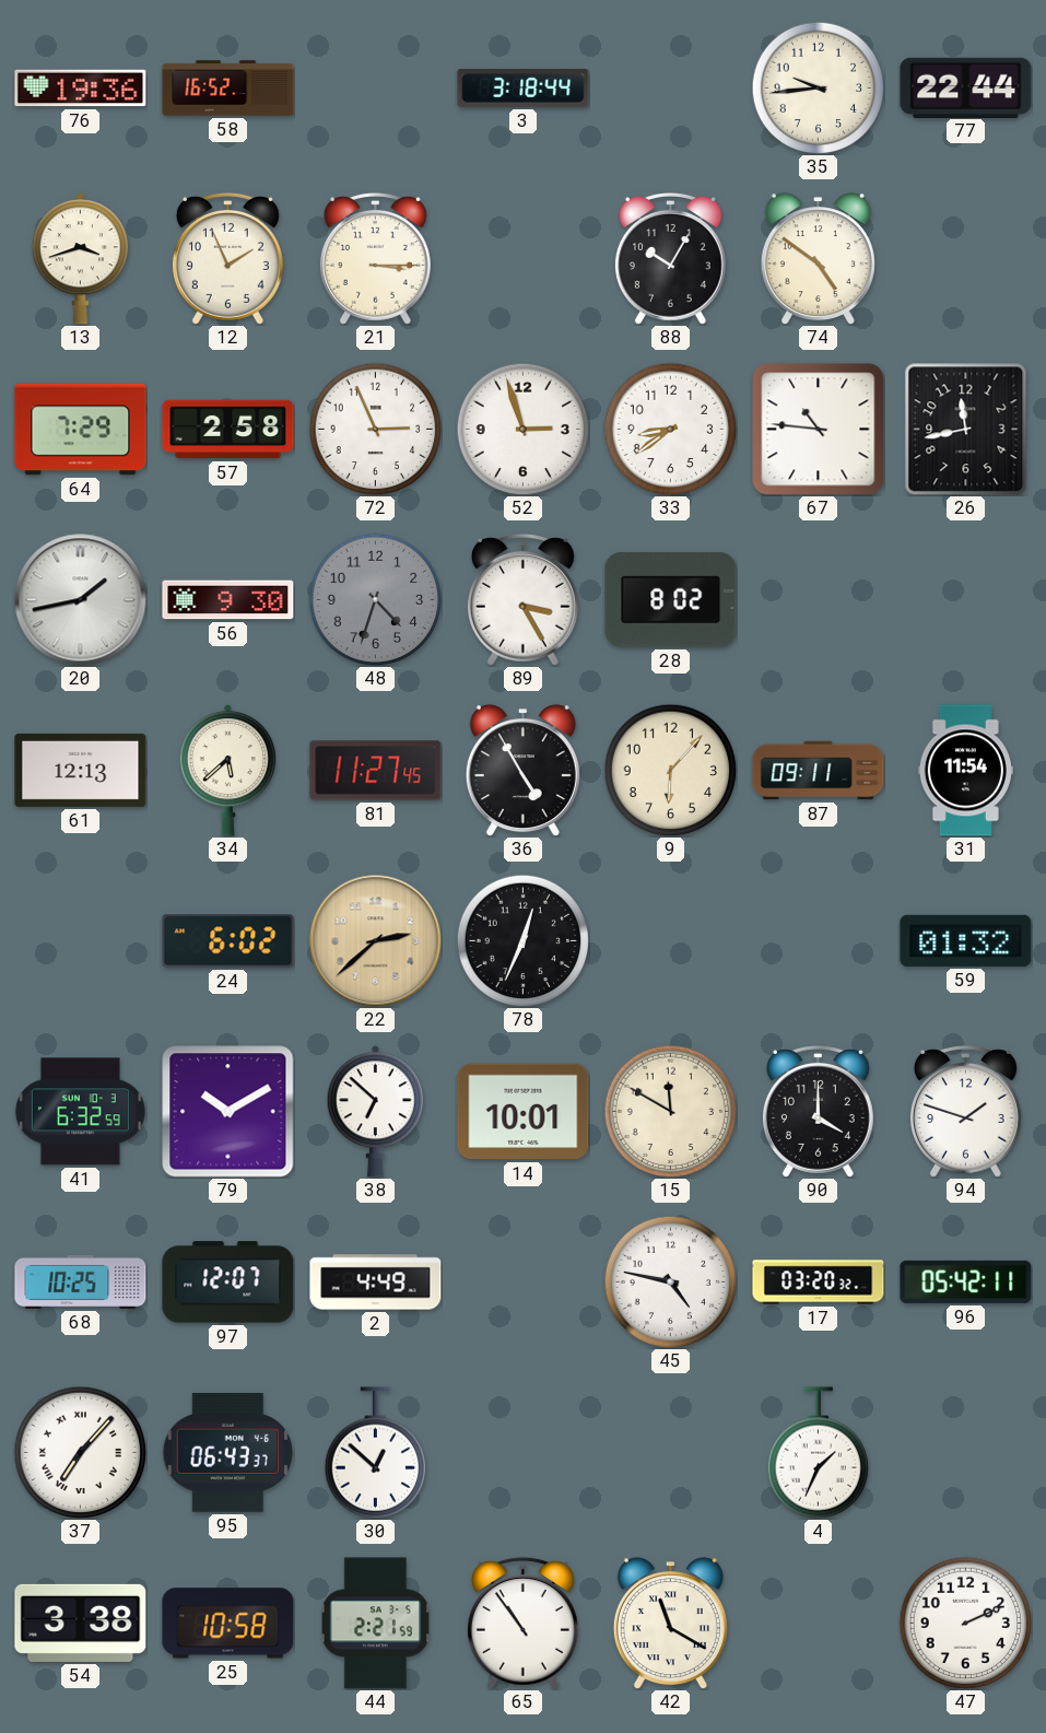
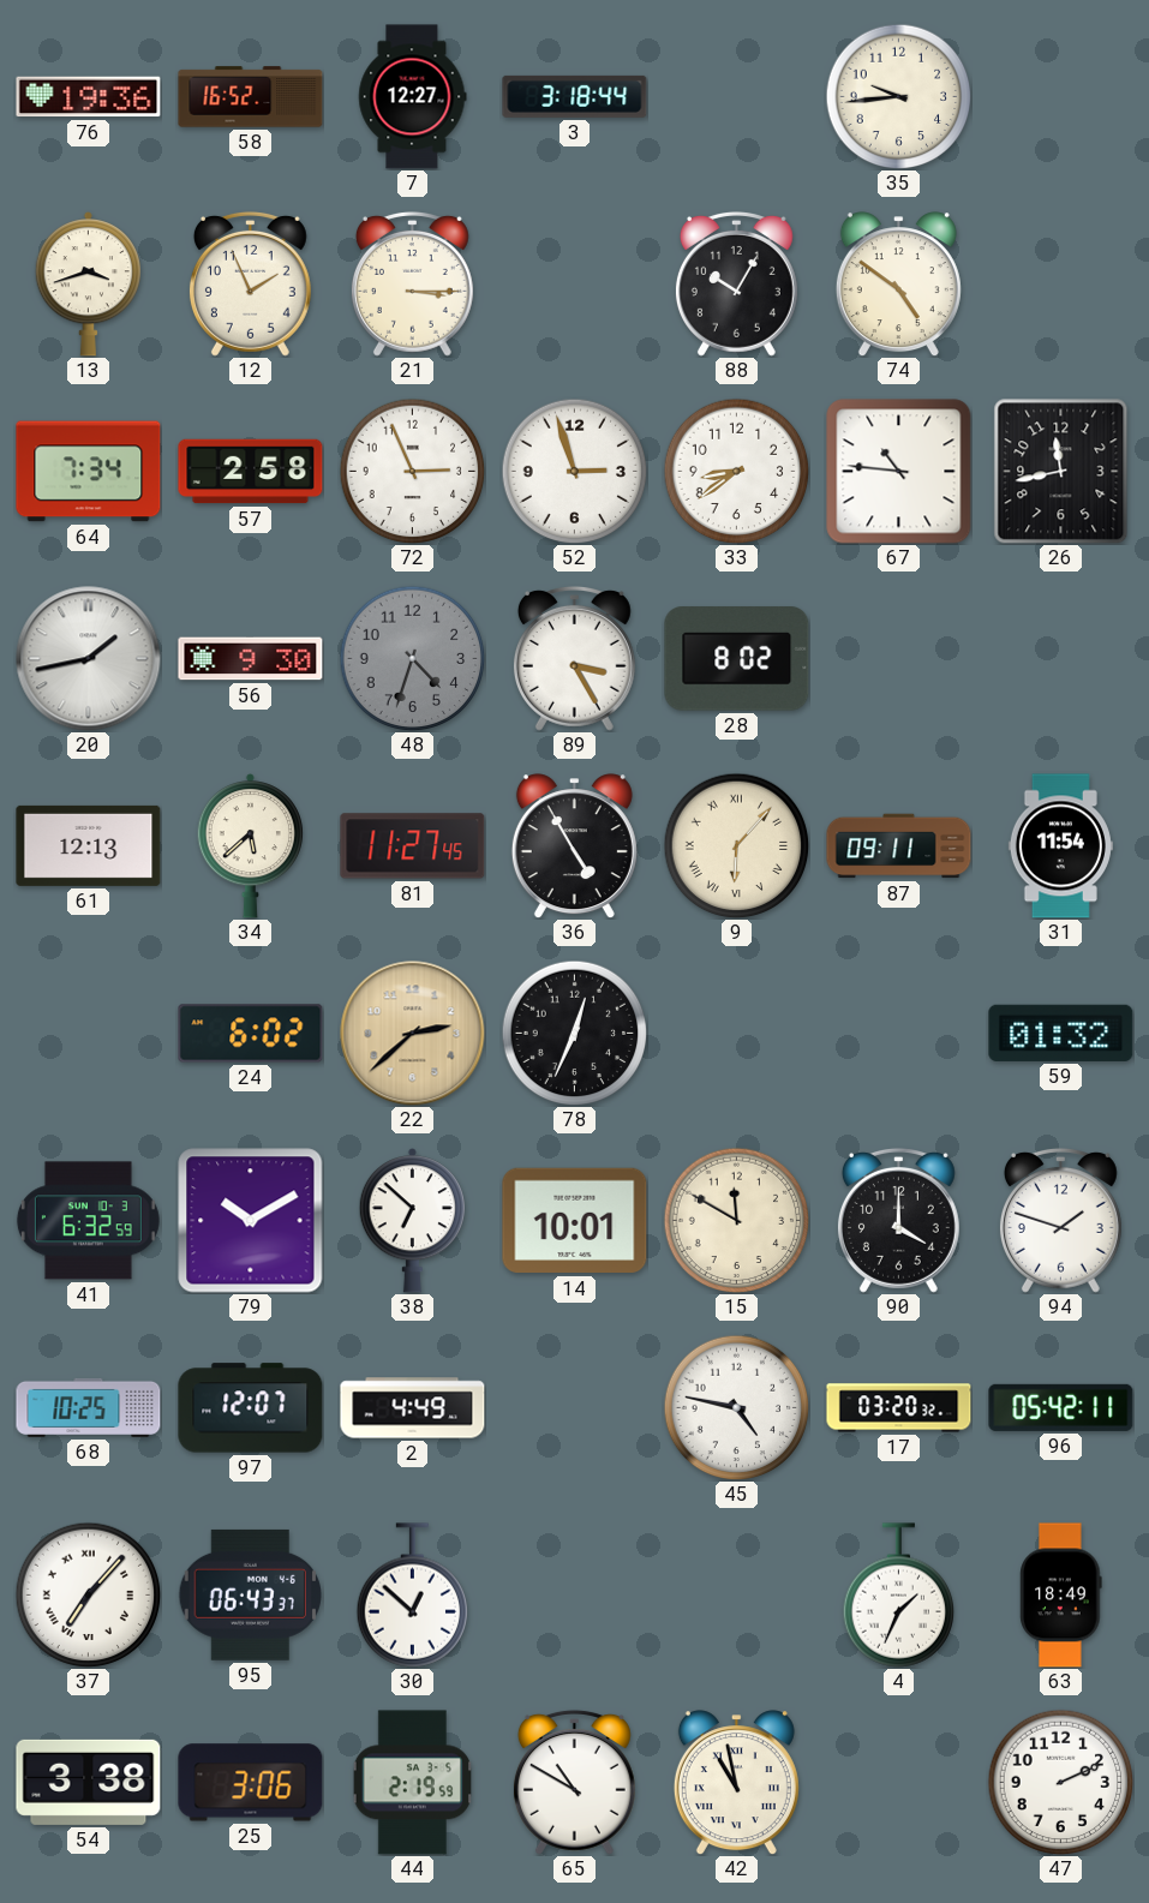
7: none -> 12:27
77: 22:44 -> none
64: 7:29 -> 7:34
9 numerals: Arabic -> Roman
63: none -> 18:49
25: 10:58 -> 3:06
44: 2:21 -> 2:19
65: 10:54 -> 10:50
42: 11:20 -> 10:58
